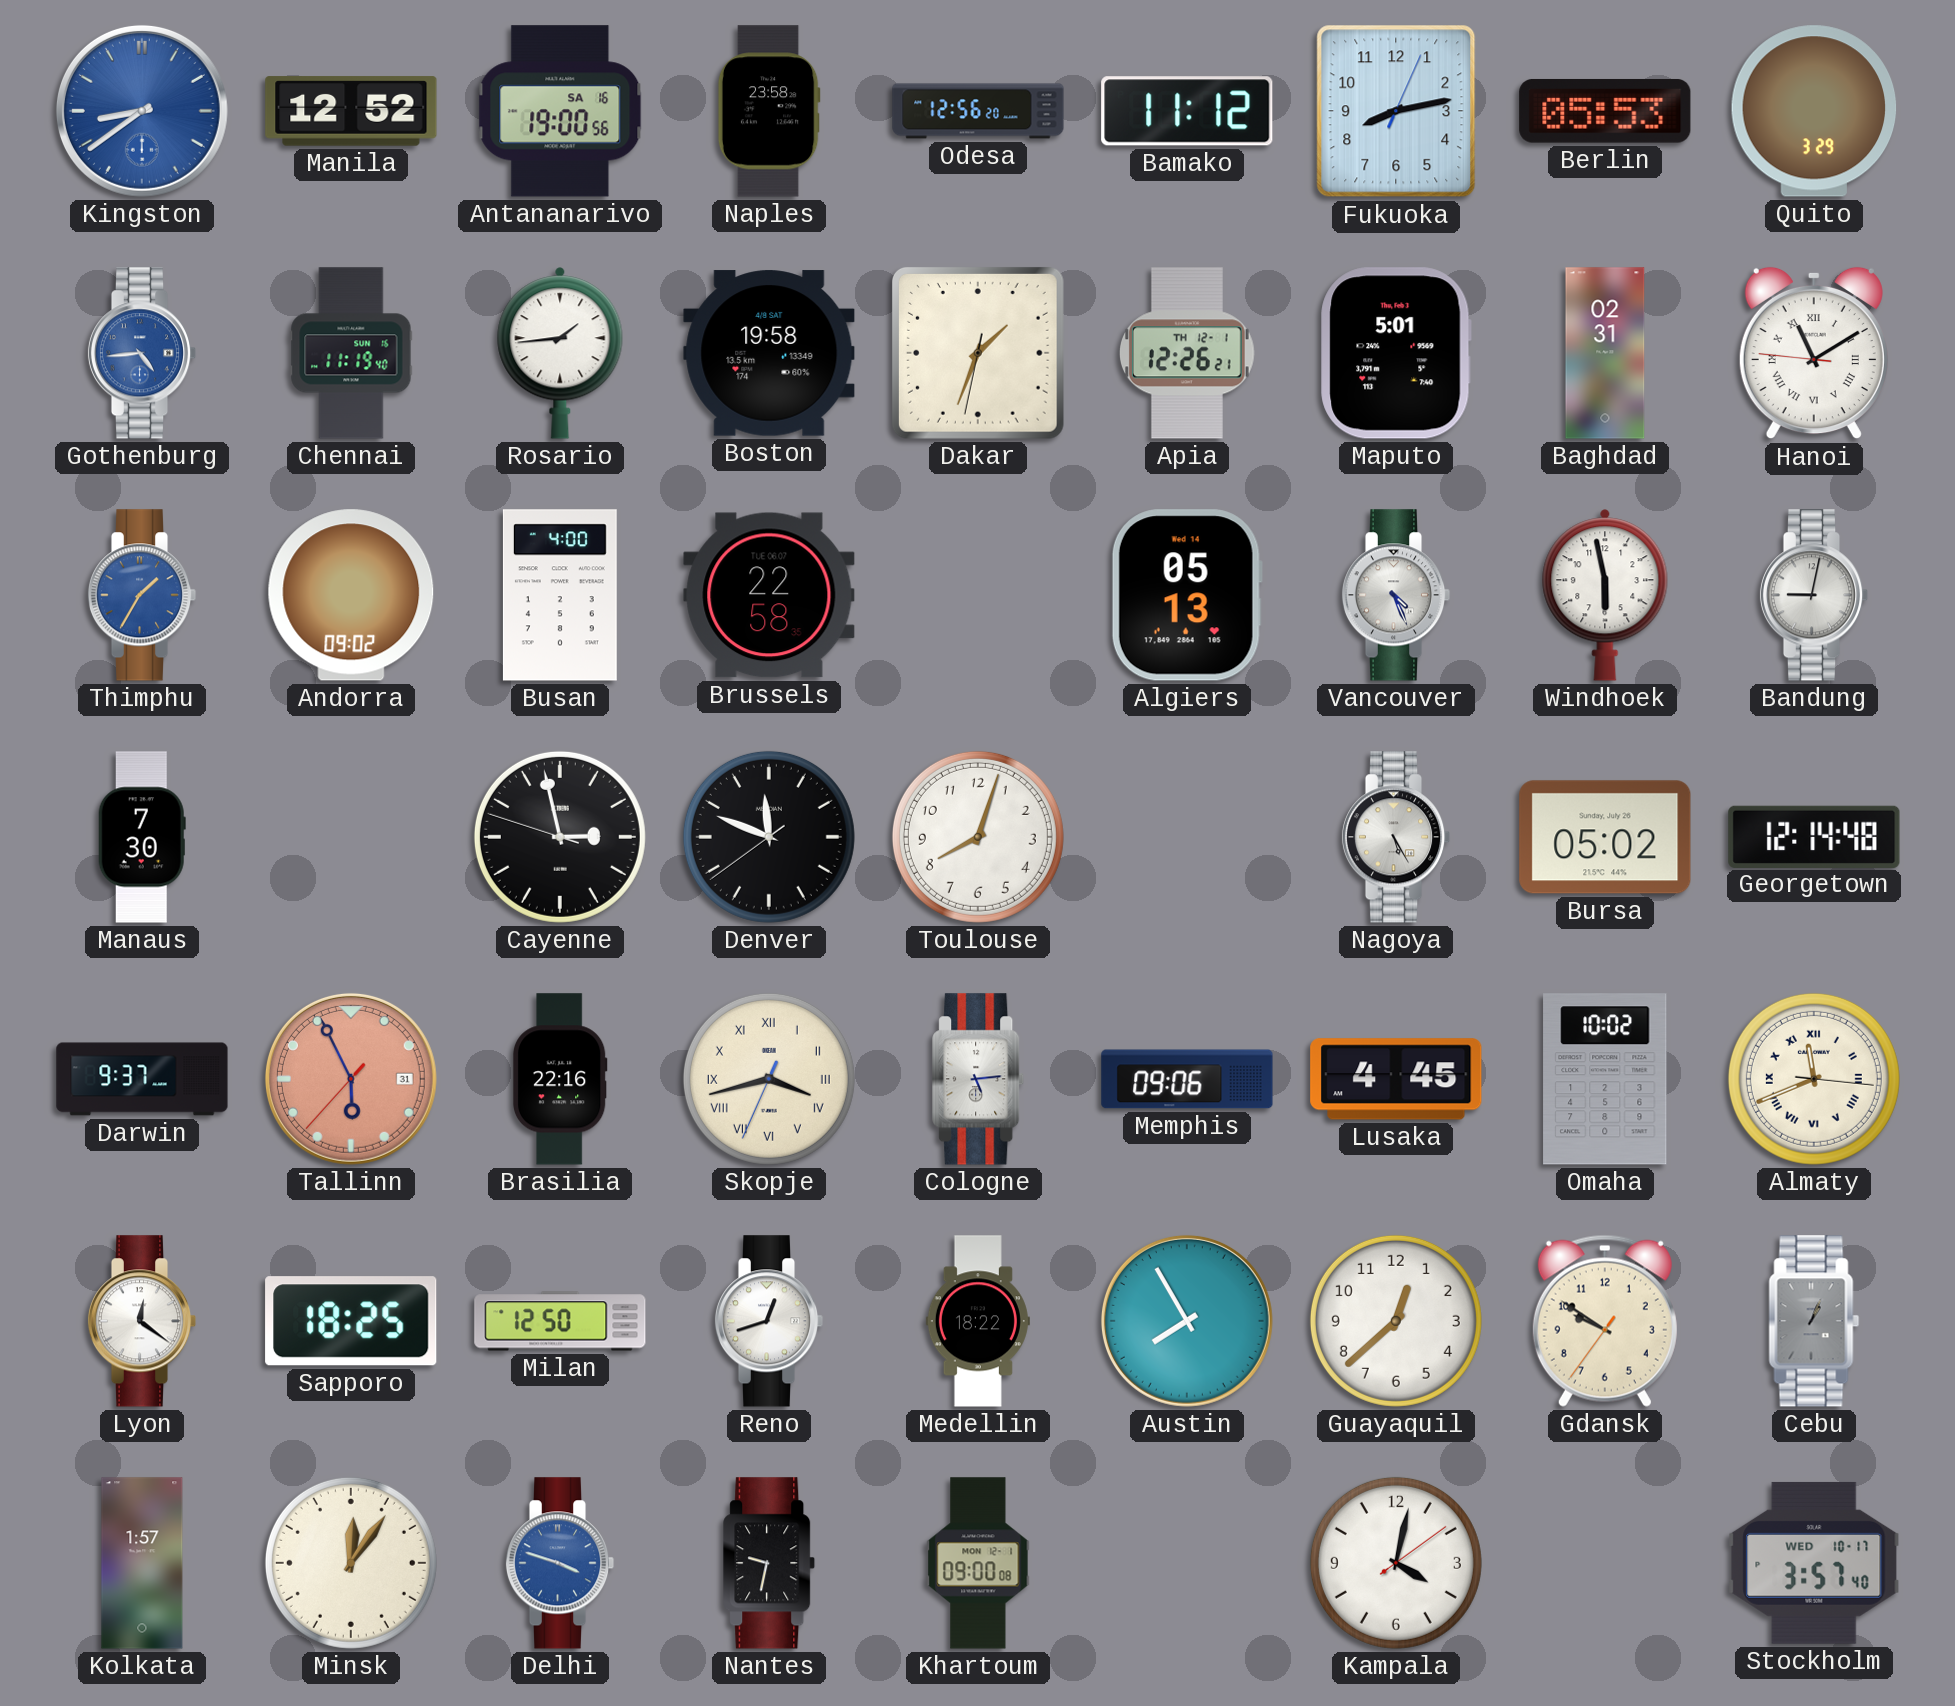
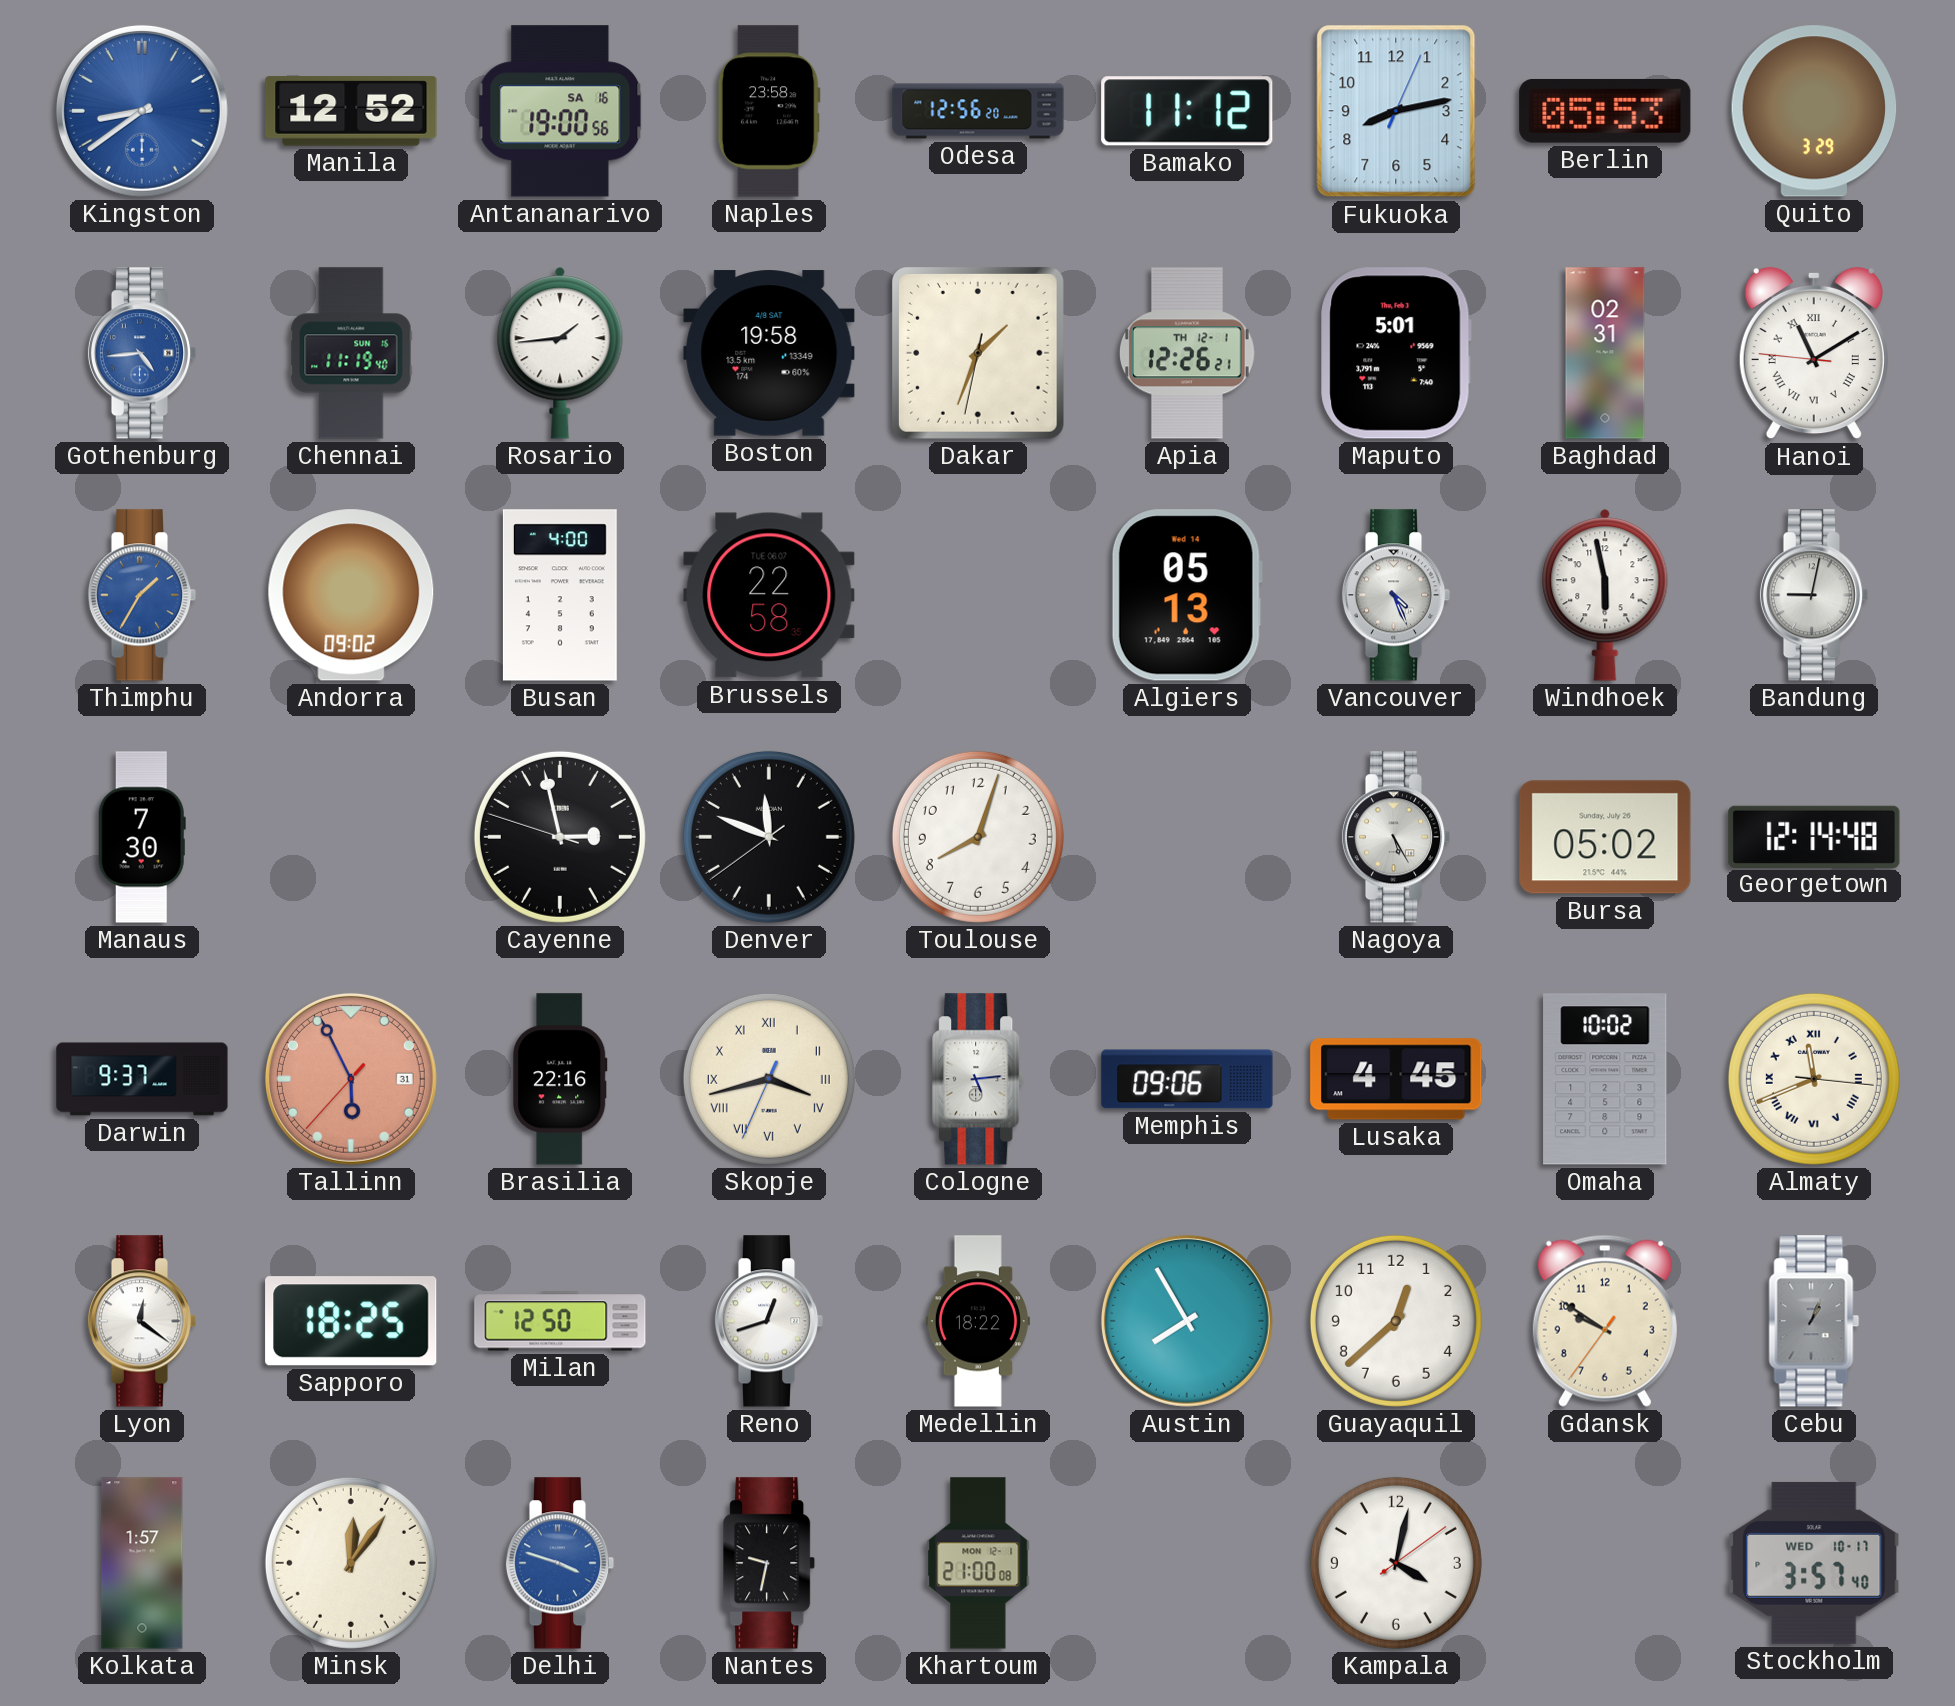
Khartoum: 09:00 -> 21:00
